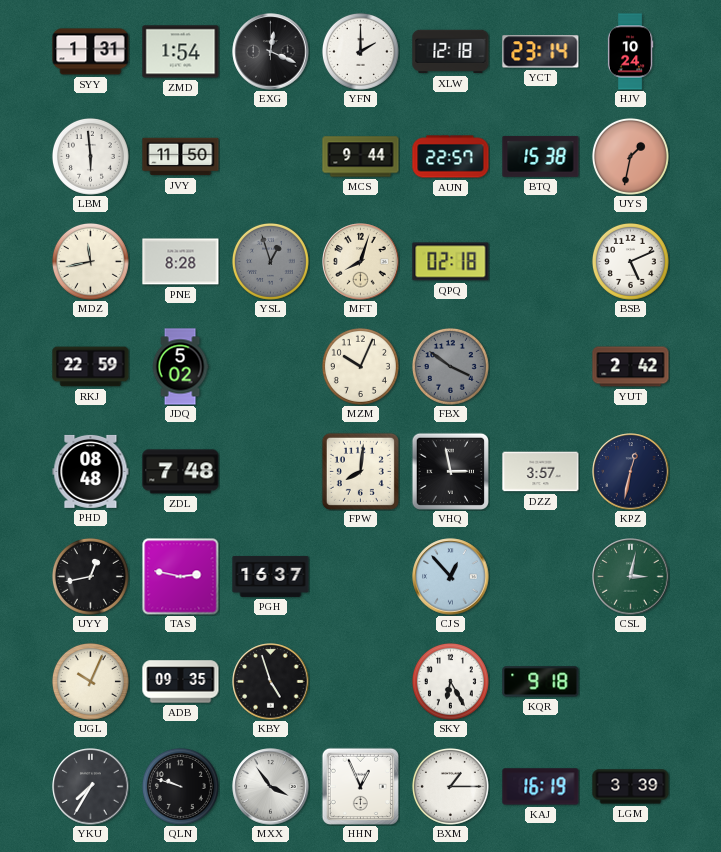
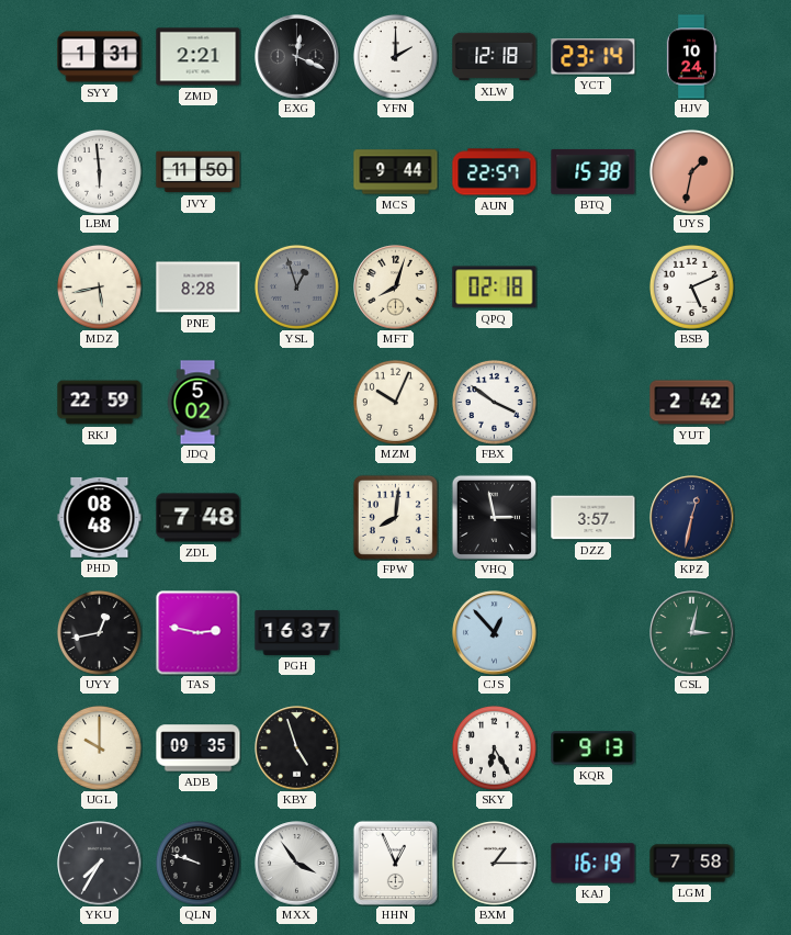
ZMD: 1:54 -> 2:21
MDZ: 11:43 -> 5:43
FBX dial: grey -> white
UGL: 10:04 -> 10:00
KQR: 9:18 -> 9:13
LGM: 3:39 -> 7:58
